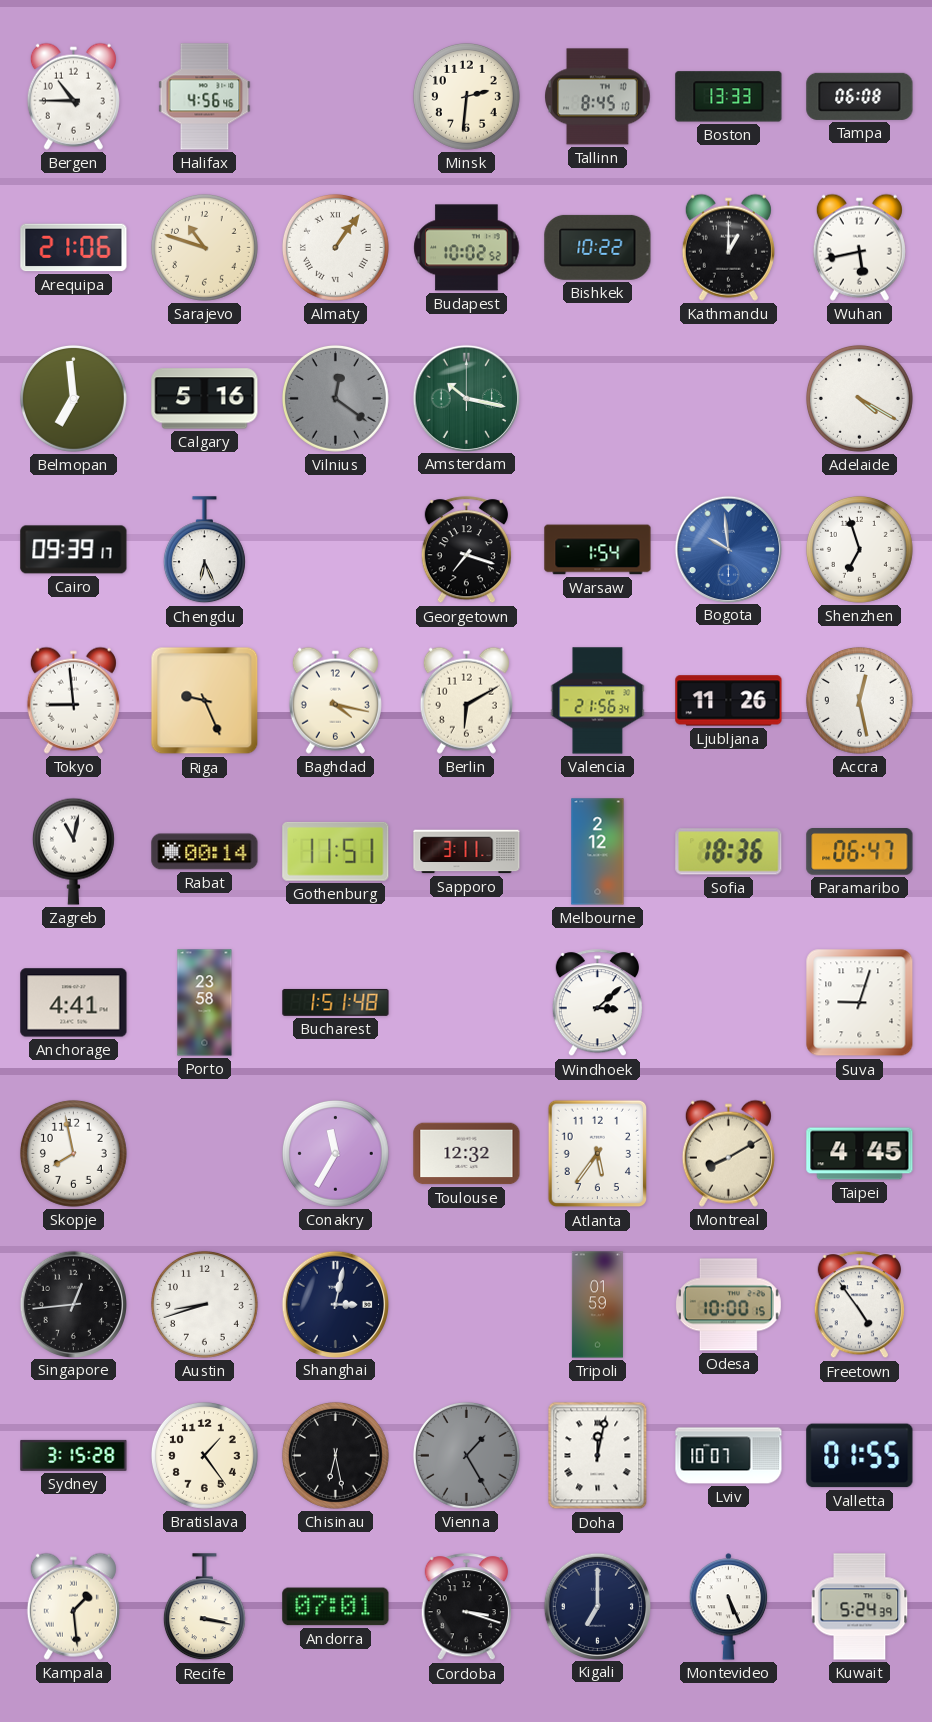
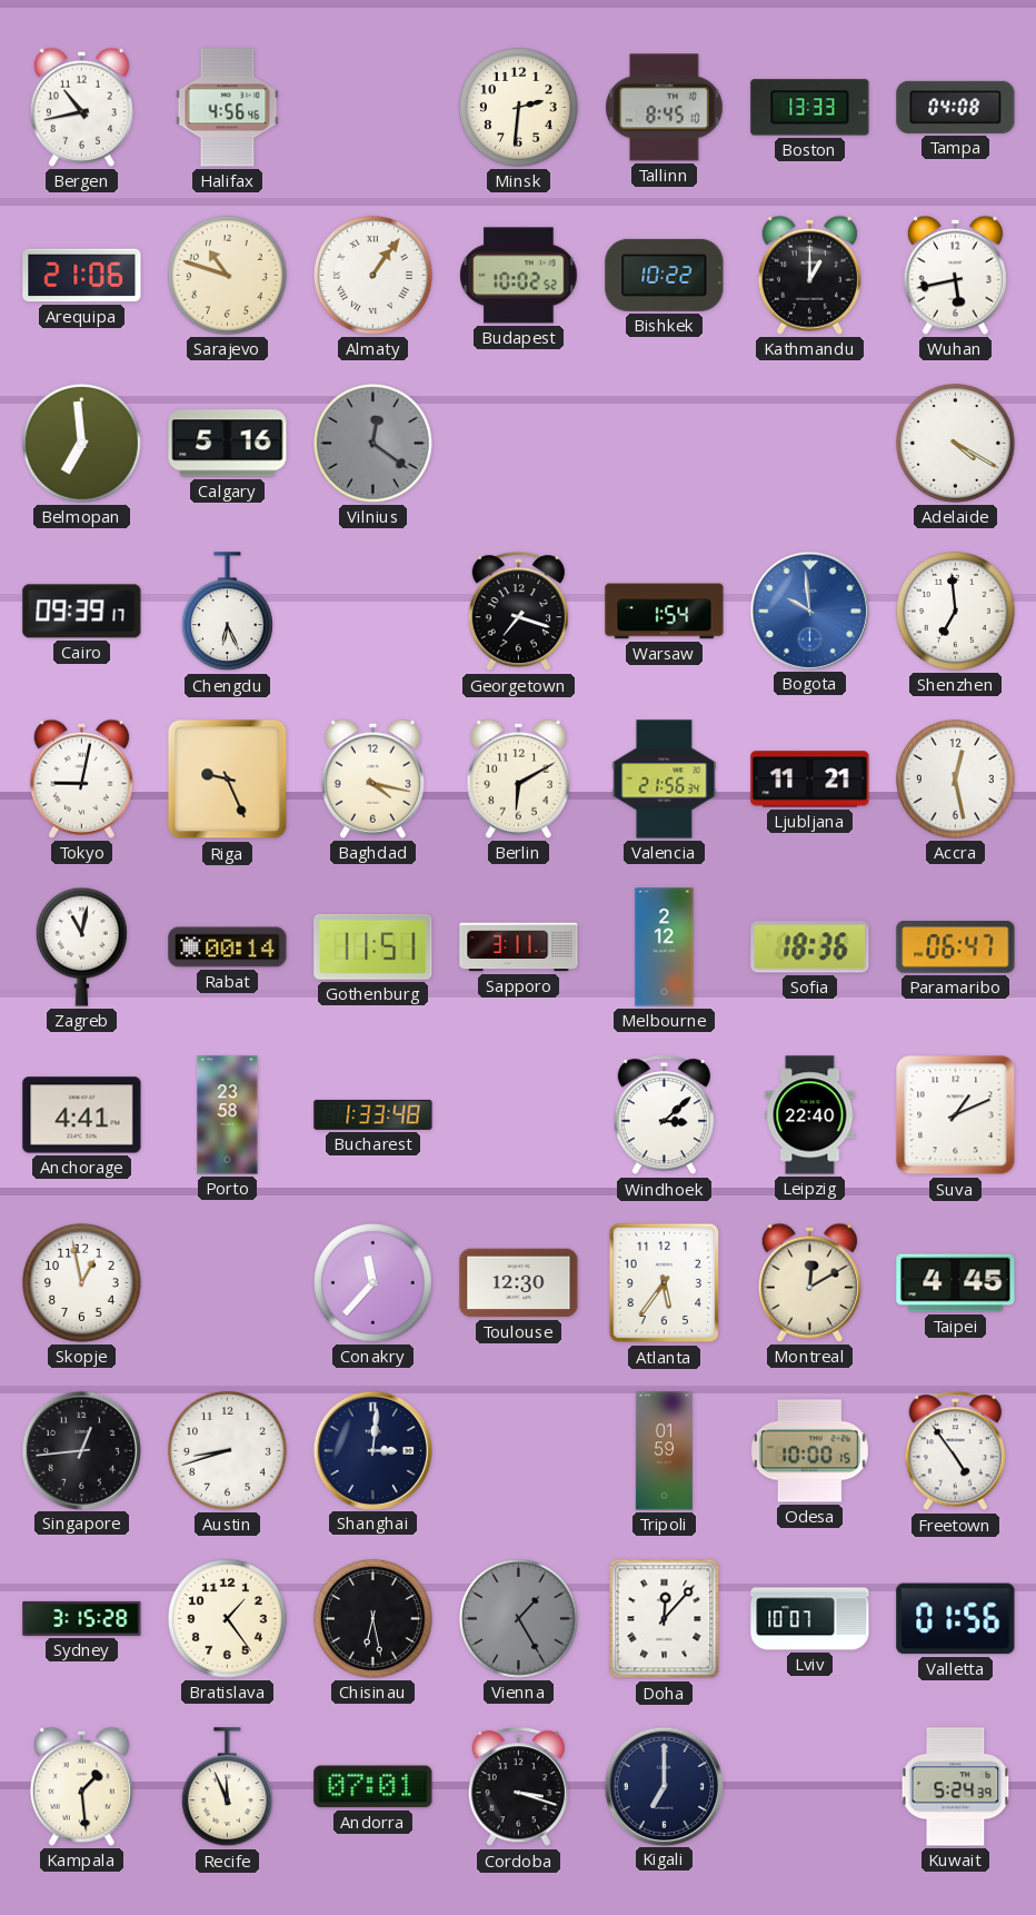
Bergen: 10:45 -> 10:43
Tampa: 06:08 -> 04:08
Amsterdam: 10:17 -> none
Shenzhen: 6:57 -> 6:59
Tokyo: 8:59 -> 9:02
Ljubljana: 11:26 -> 11:21
Bucharest: 1:51 -> 1:33
Leipzig: none -> 22:40
Suva: 9:03 -> 1:11
Skopje: 7:58 -> 12:58
Conakry: 11:35 -> 11:37
Toulouse: 12:32 -> 12:30
Montreal: 8:10 -> 12:10
Shanghai: 3:02 -> 3:01
Doha: 12:02 -> 12:07
Valletta: 01:55 -> 01:56
Recife: 3:17 -> 11:56
Montevideo: 5:26 -> none
